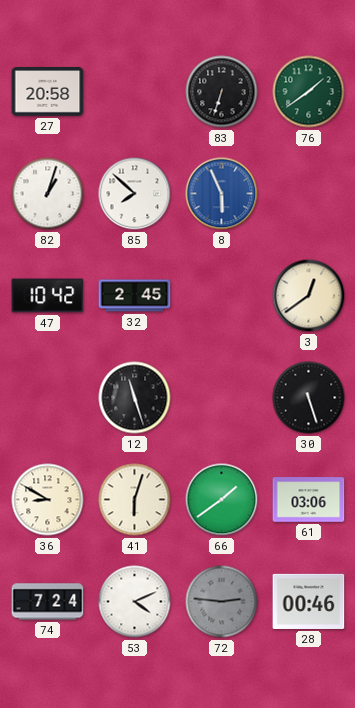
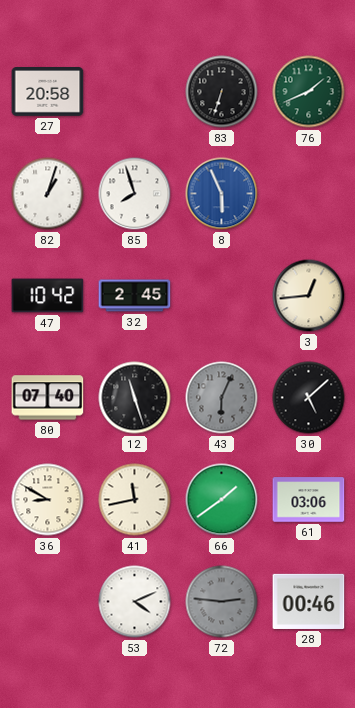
76: 1:39 -> 1:41
85: 7:52 -> 7:57
3: 12:39 -> 12:44
80: none -> 07:40
43: none -> 6:04
30: 5:27 -> 5:08
41: 6:03 -> 11:43
74: 7:24 -> none
